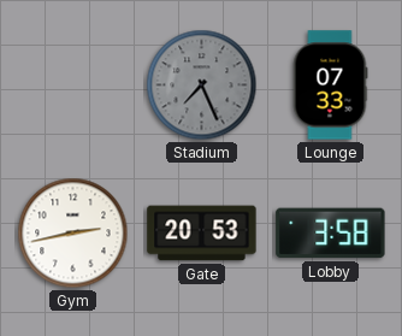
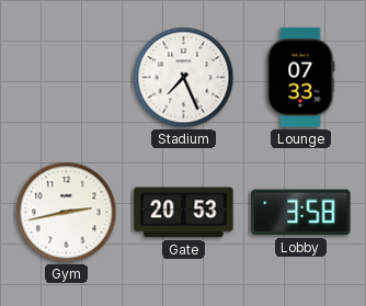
Stadium dial: grey -> white
